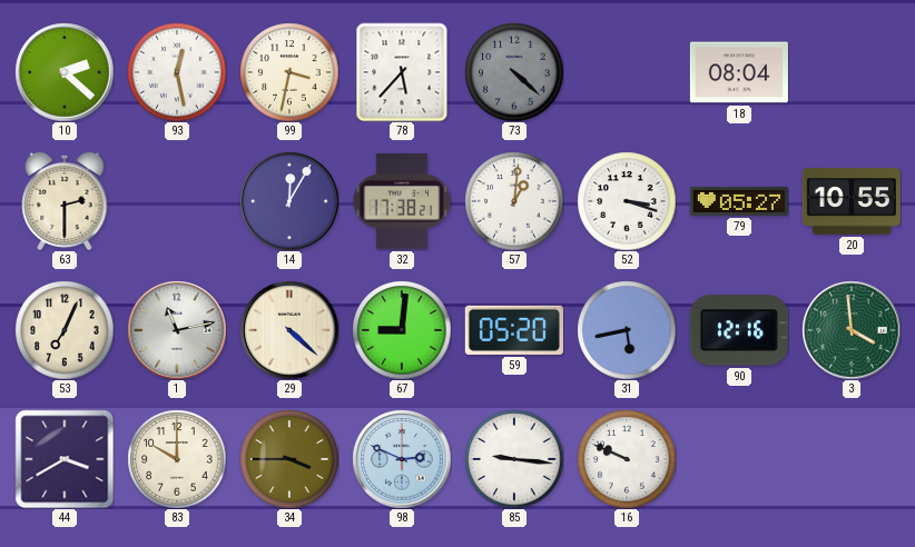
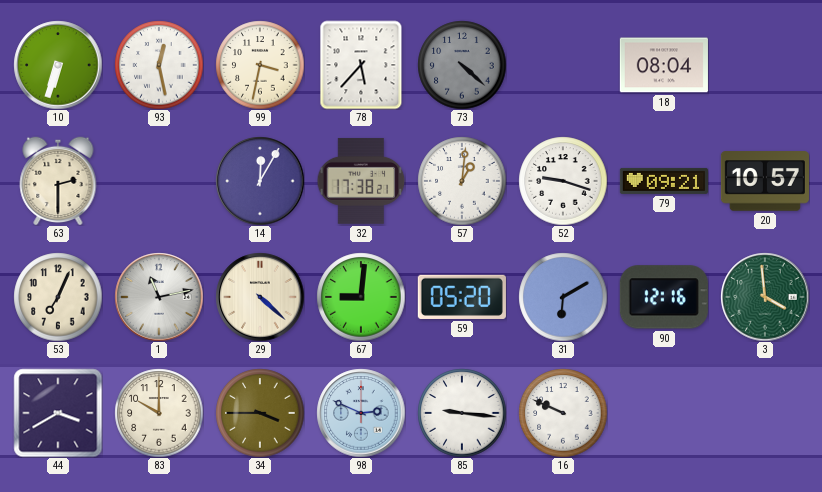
10: 2:22 -> 6:33
52: 3:18 -> 9:18
79: 05:27 -> 09:21
20: 10:55 -> 10:57
31: 5:43 -> 6:10
